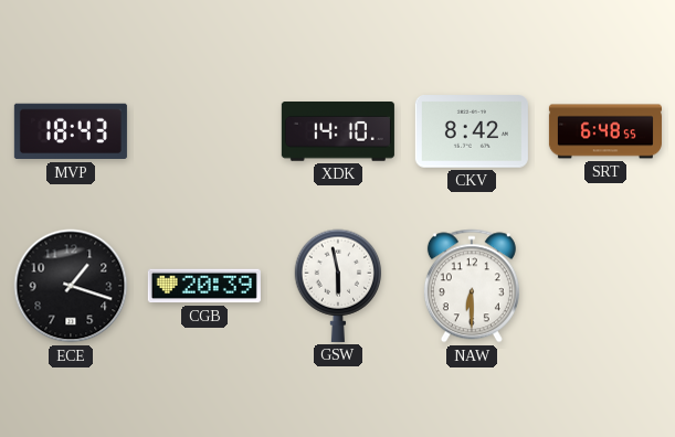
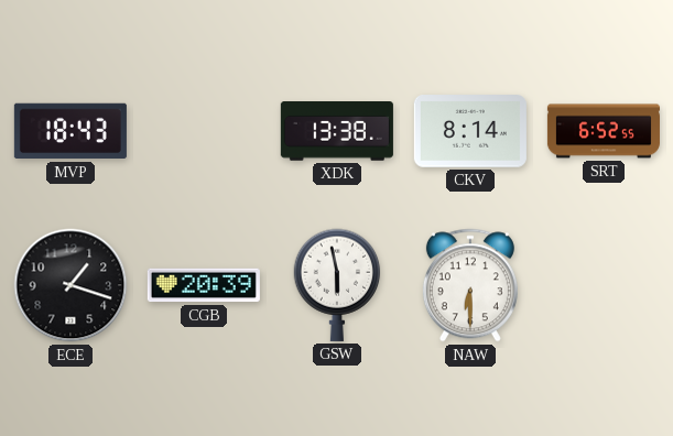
XDK: 14:10 -> 13:38
CKV: 8:42 -> 8:14
SRT: 6:48 -> 6:52
